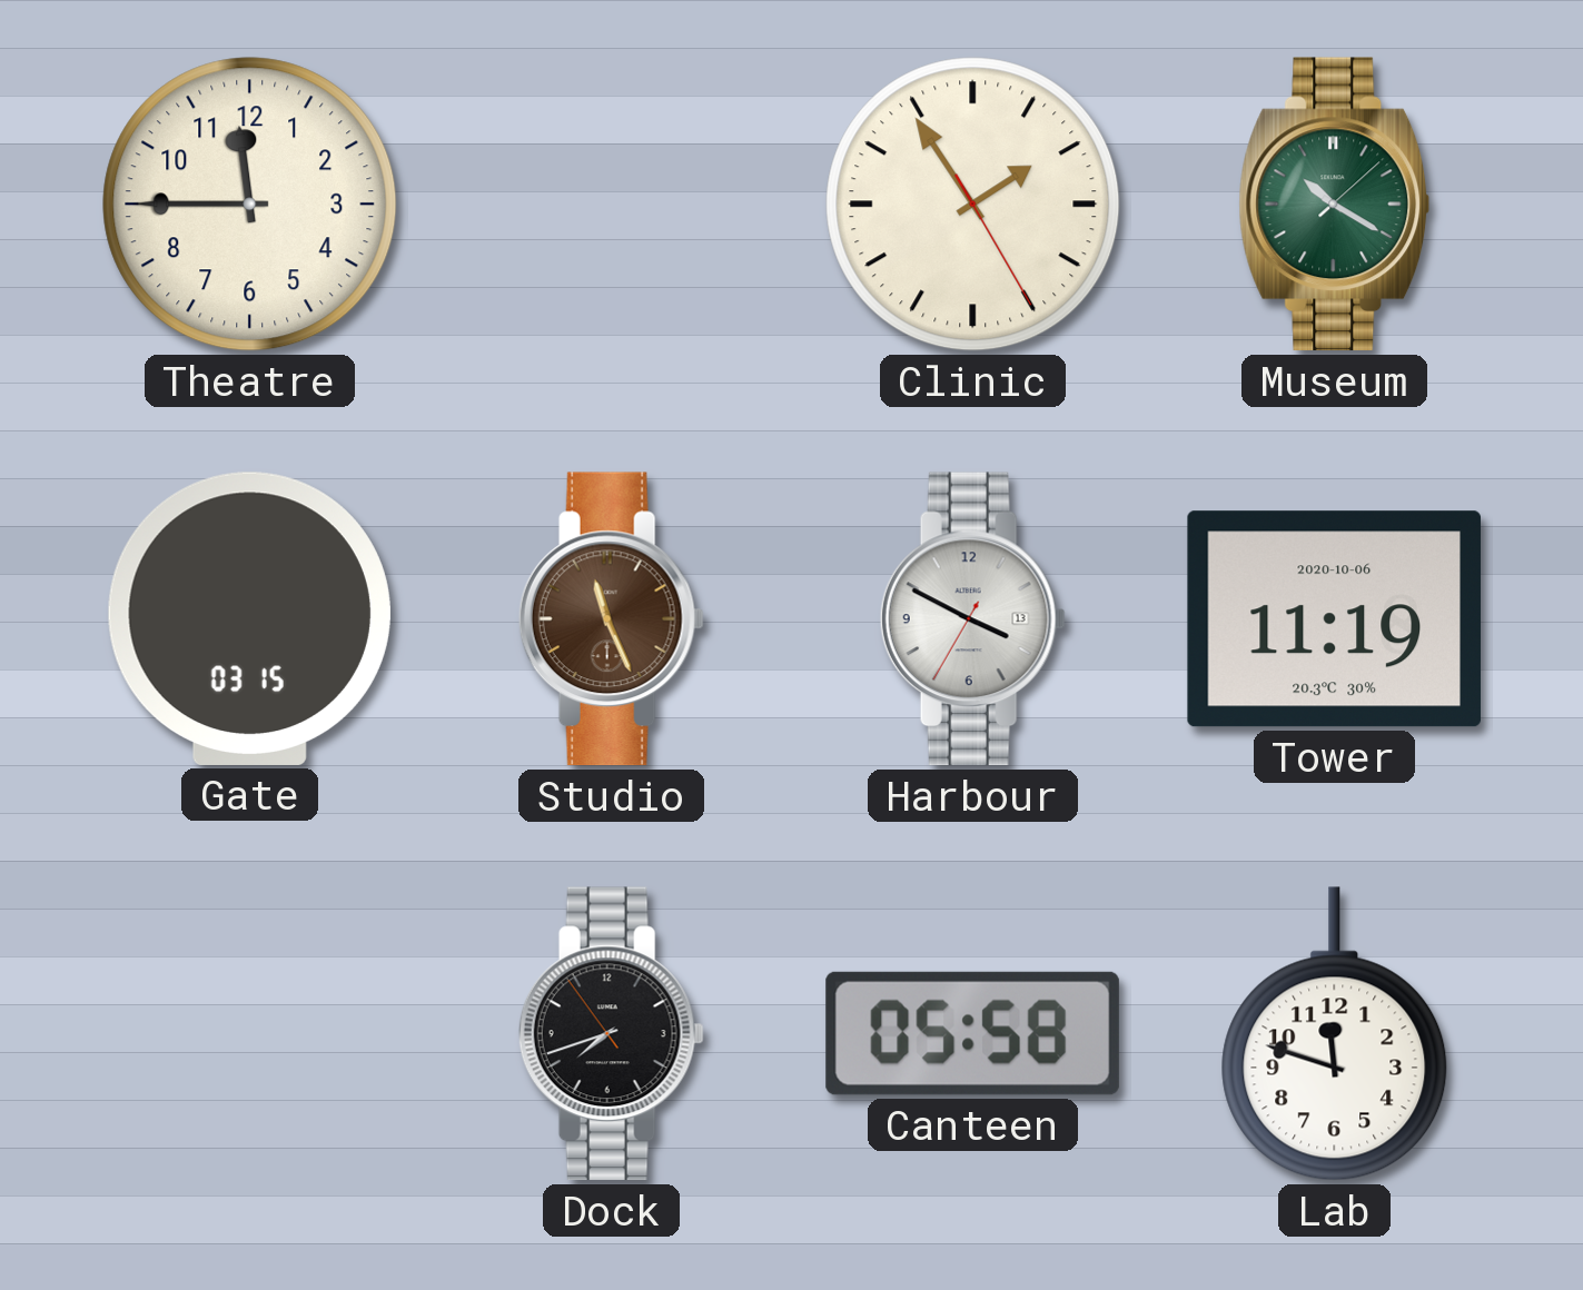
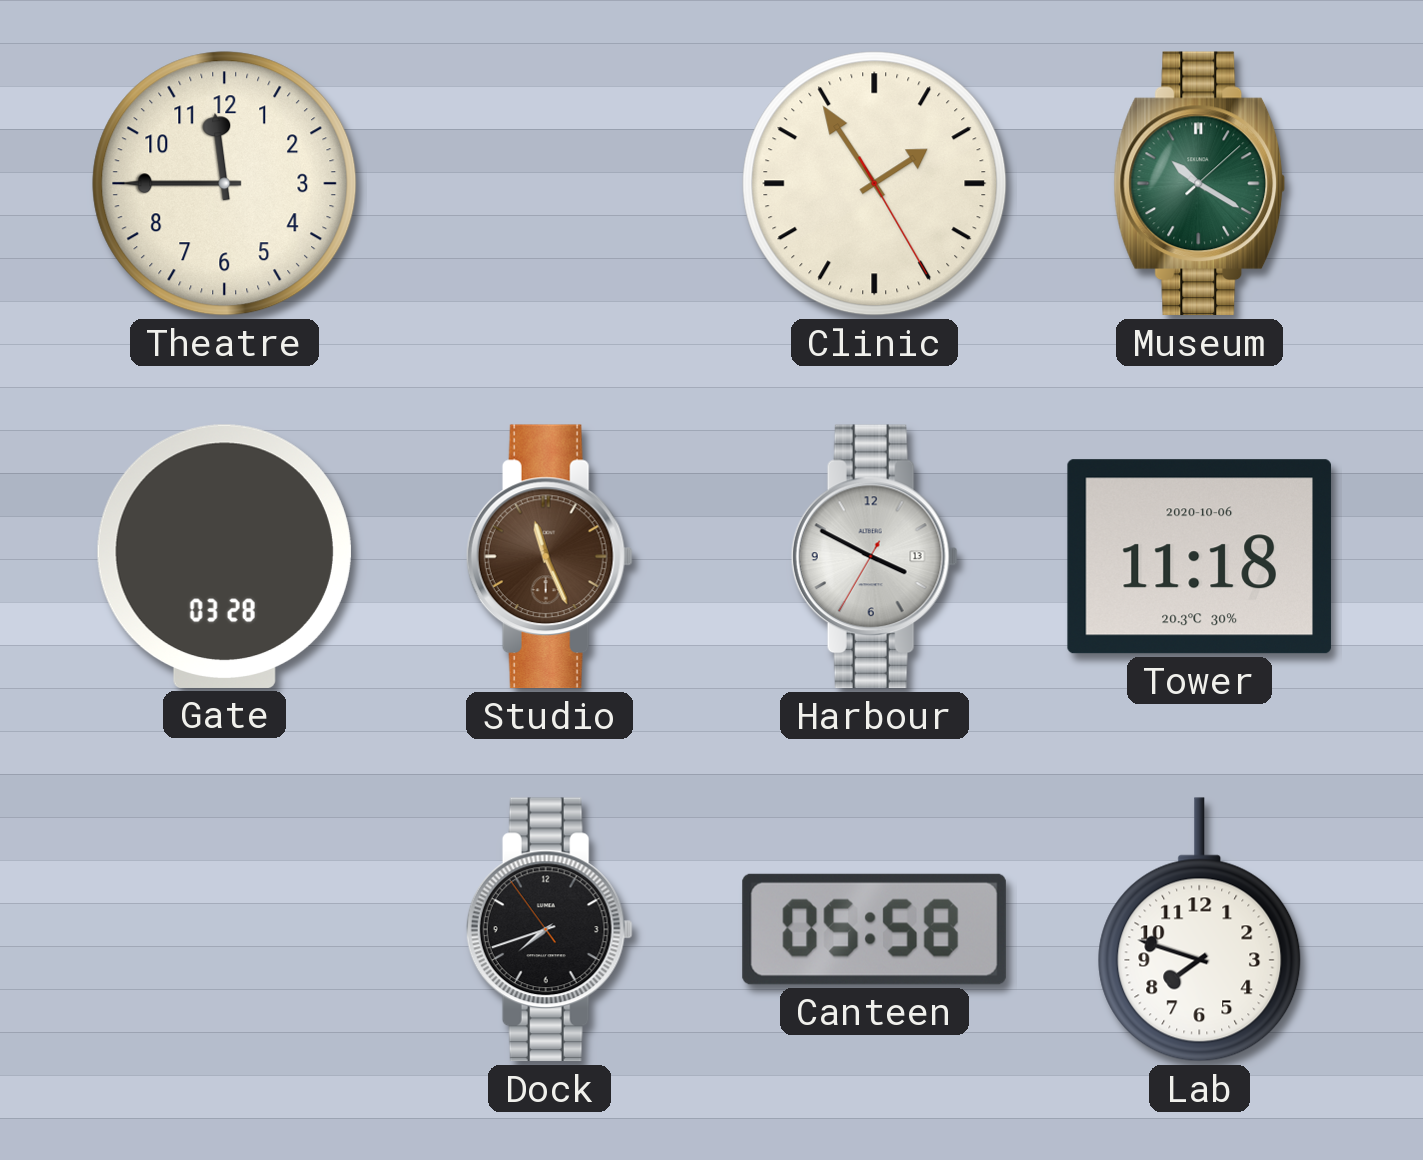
Gate: 03:15 -> 03:28
Tower: 11:19 -> 11:18
Lab: 11:48 -> 7:48
